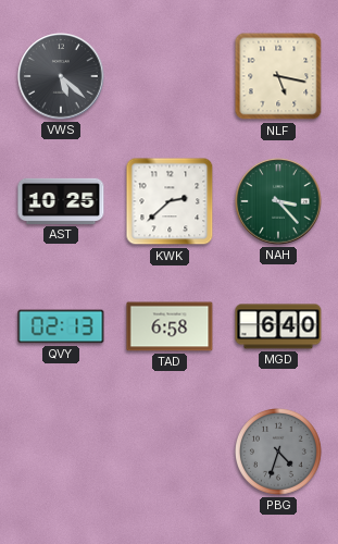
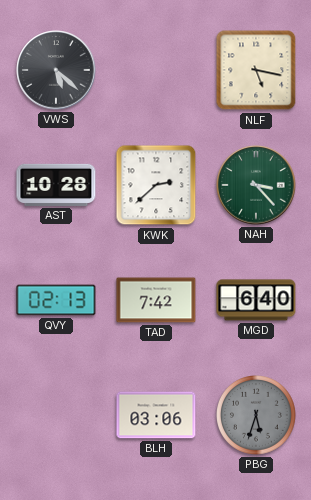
AST: 10:25 -> 10:28
TAD: 6:58 -> 7:42
BLH: none -> 03:06
PBG: 4:33 -> 5:33
